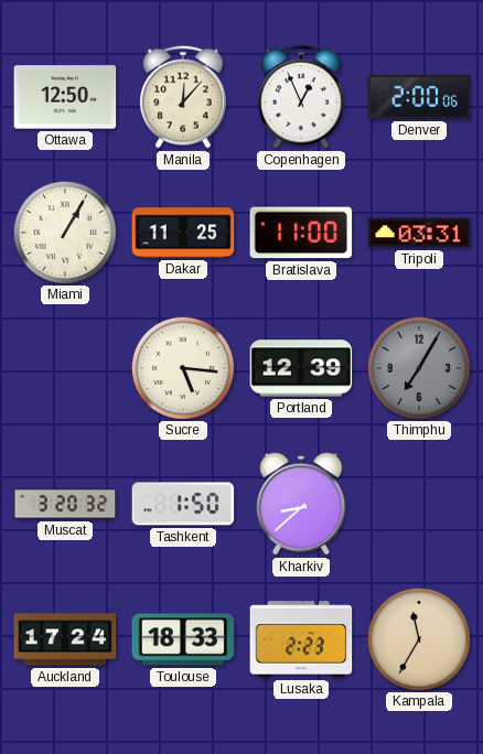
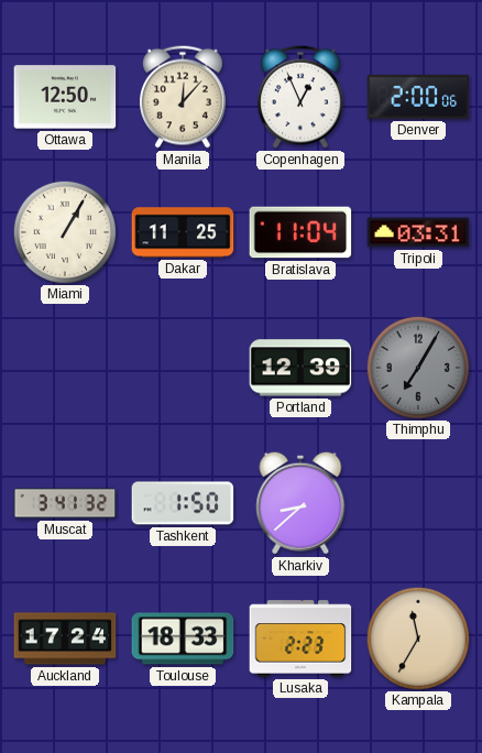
Bratislava: 11:00 -> 11:04
Sucre: 5:16 -> none
Muscat: 3:20 -> 3:41
